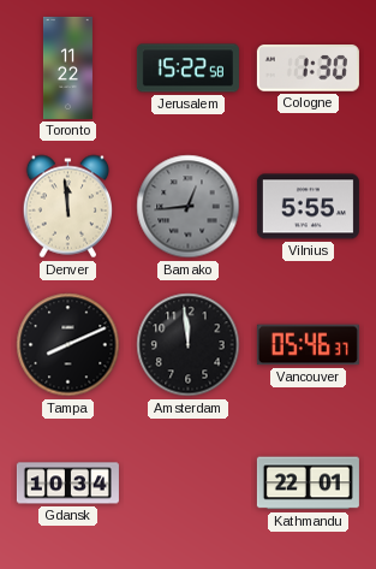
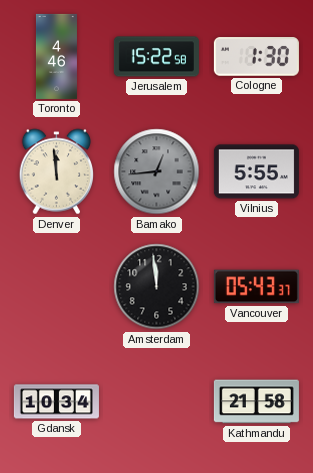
Toronto: 11:22 -> 4:46
Tampa: 8:11 -> none
Vancouver: 05:46 -> 05:43
Kathmandu: 22:01 -> 21:58
